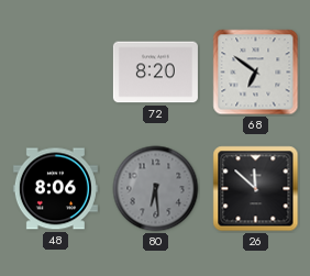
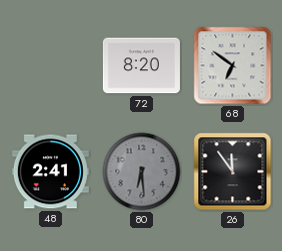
48: 8:06 -> 2:41
26: 11:52 -> 11:54
